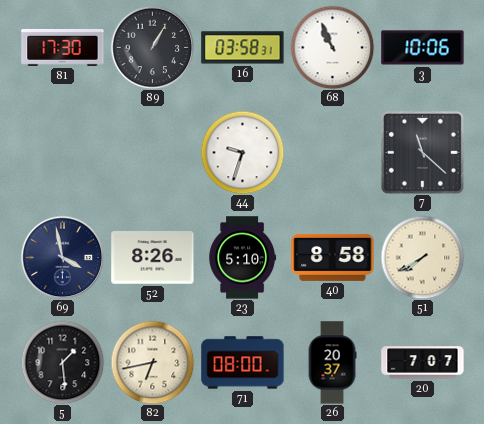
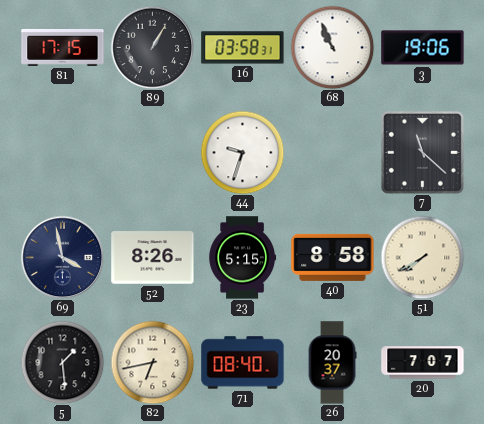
81: 17:30 -> 17:15
3: 10:06 -> 19:06
23: 5:10 -> 5:15
71: 08:00 -> 08:40
